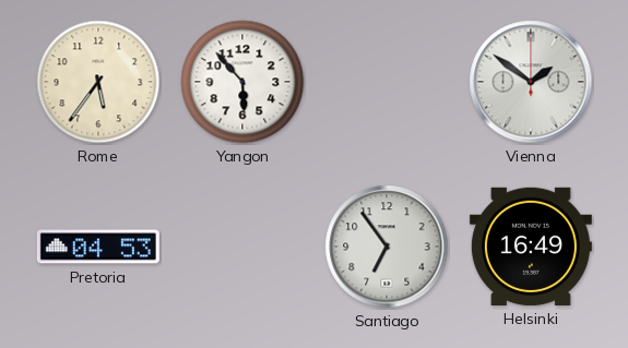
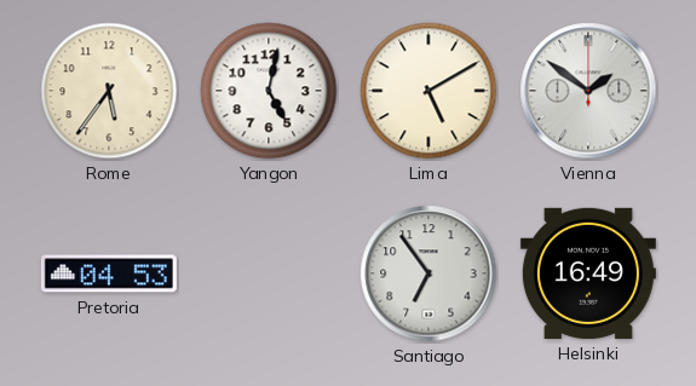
Yangon: 5:53 -> 5:02
Lima: none -> 5:10
